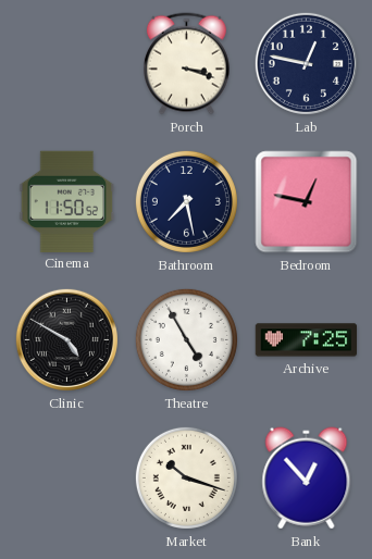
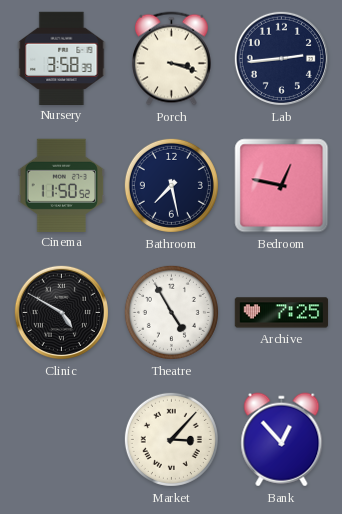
Nursery: none -> 3:58
Lab: 12:47 -> 2:44
Market: 10:18 -> 3:07
